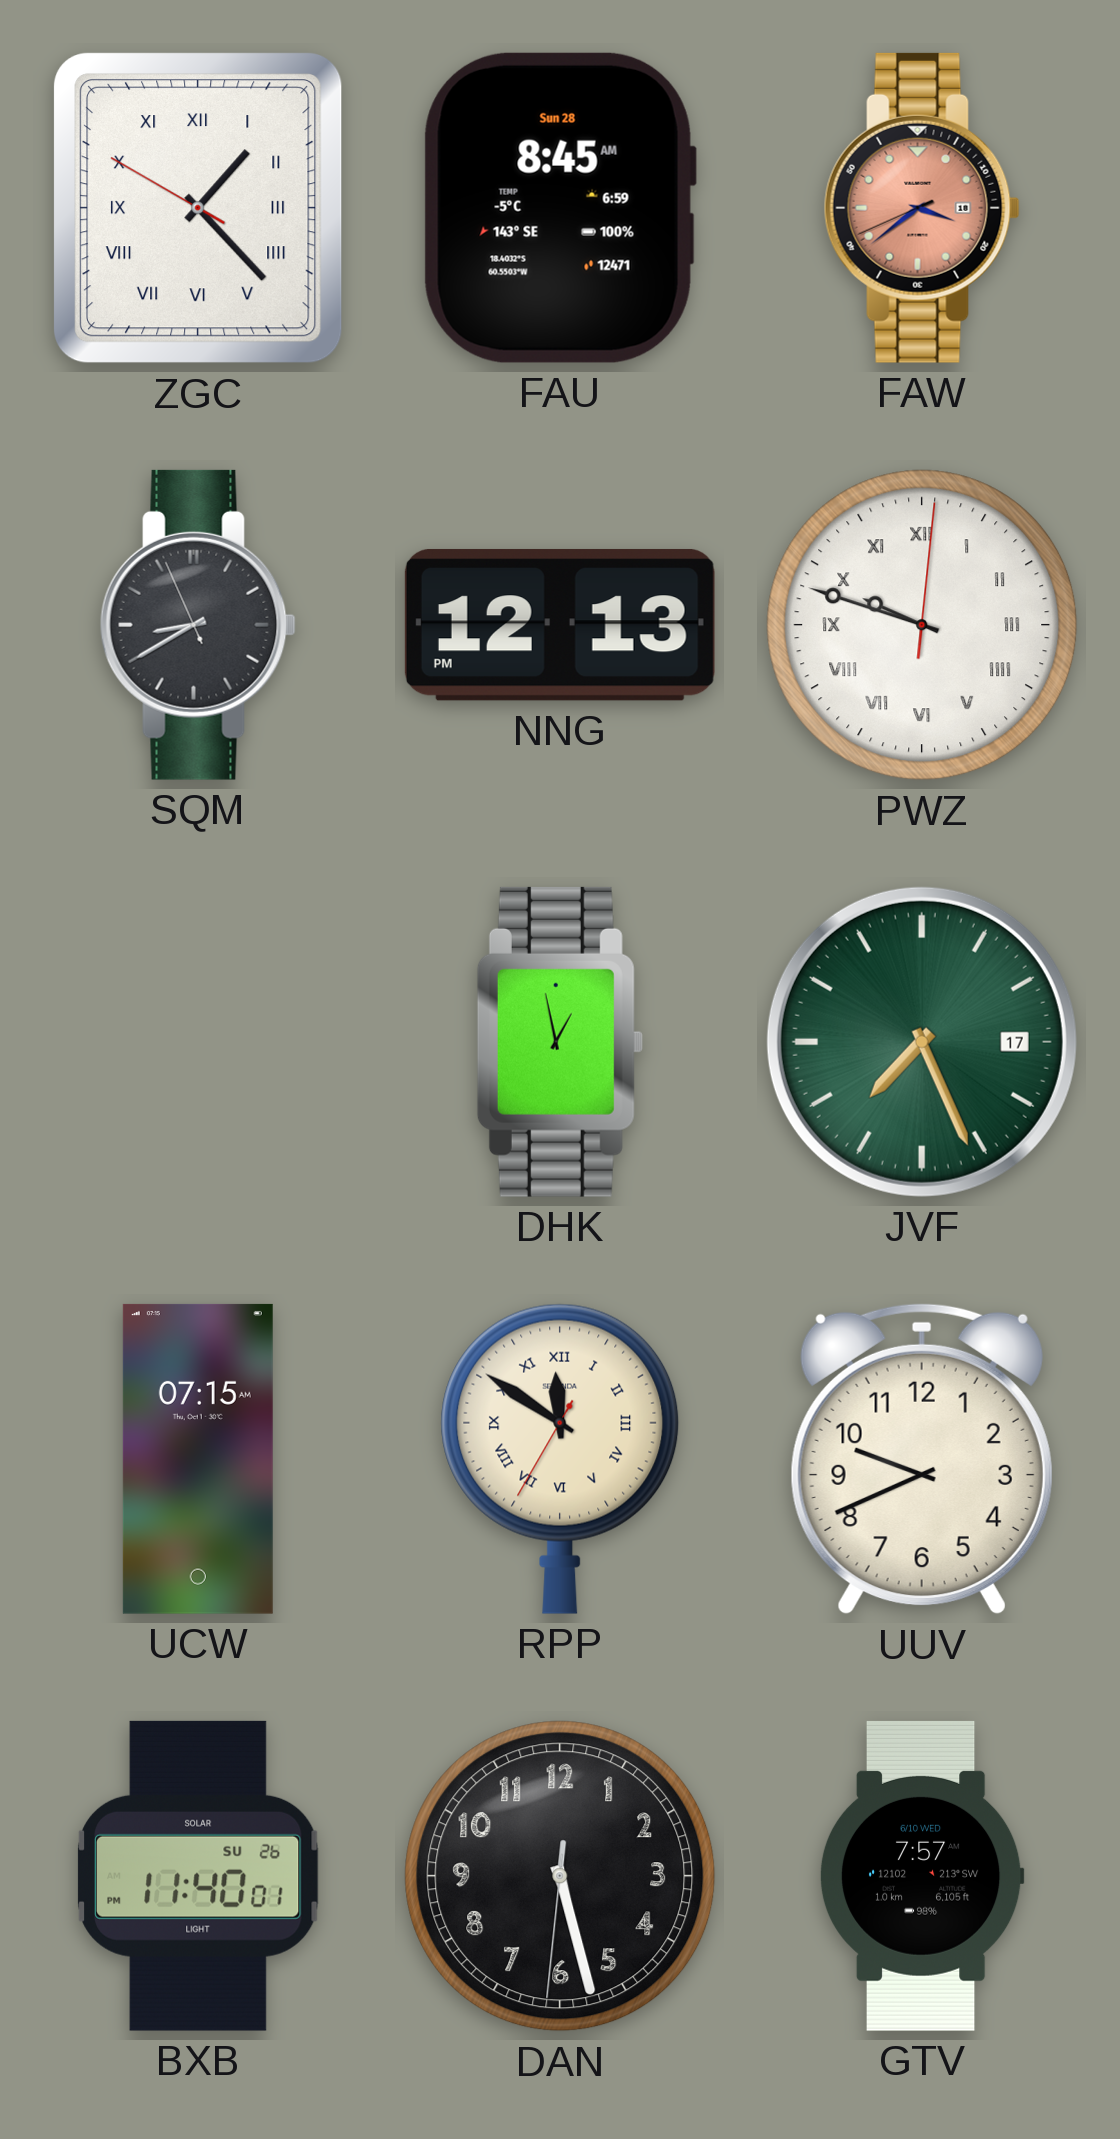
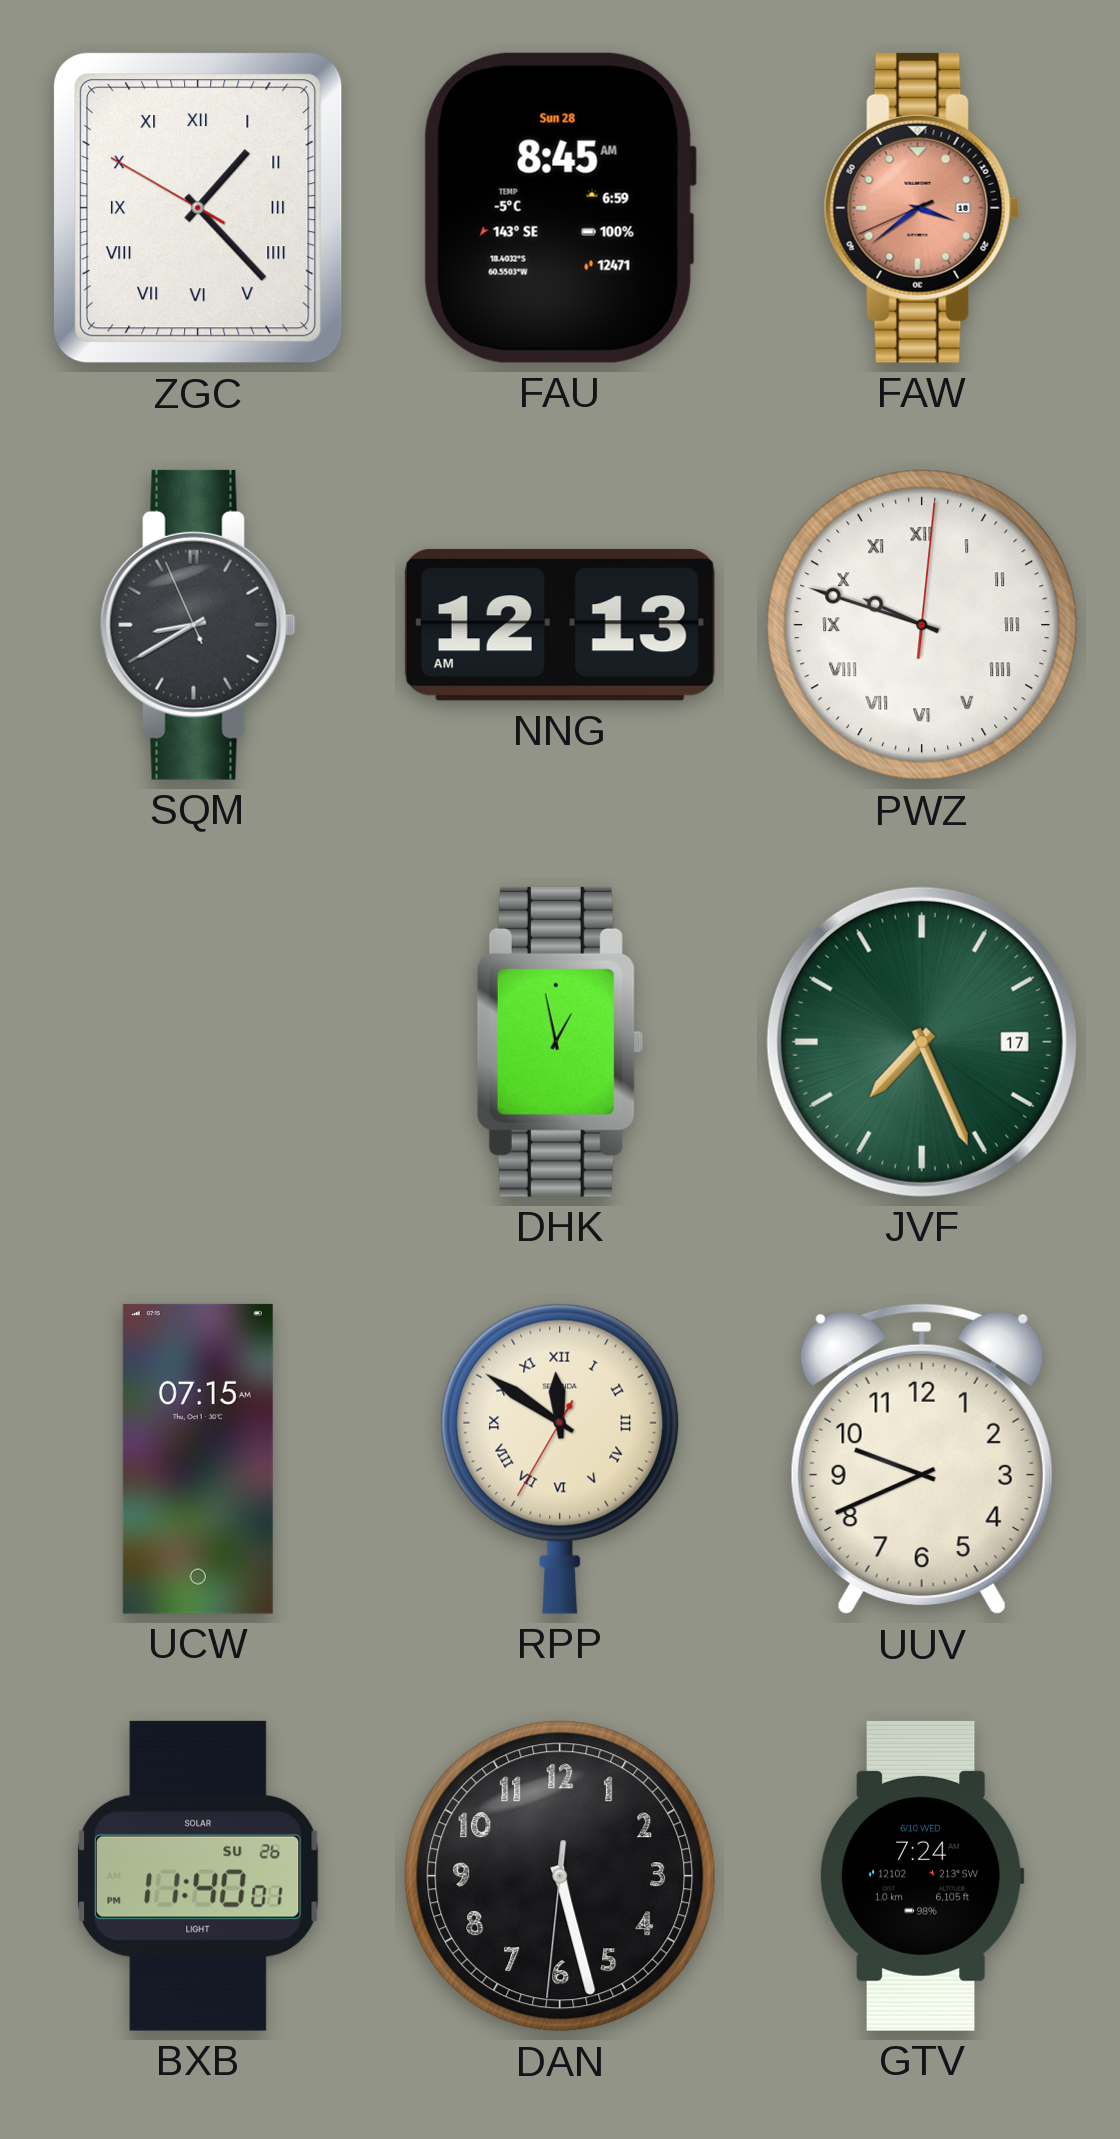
NNG: 12:13 PM -> 12:13 AM
GTV: 7:57 -> 7:24
